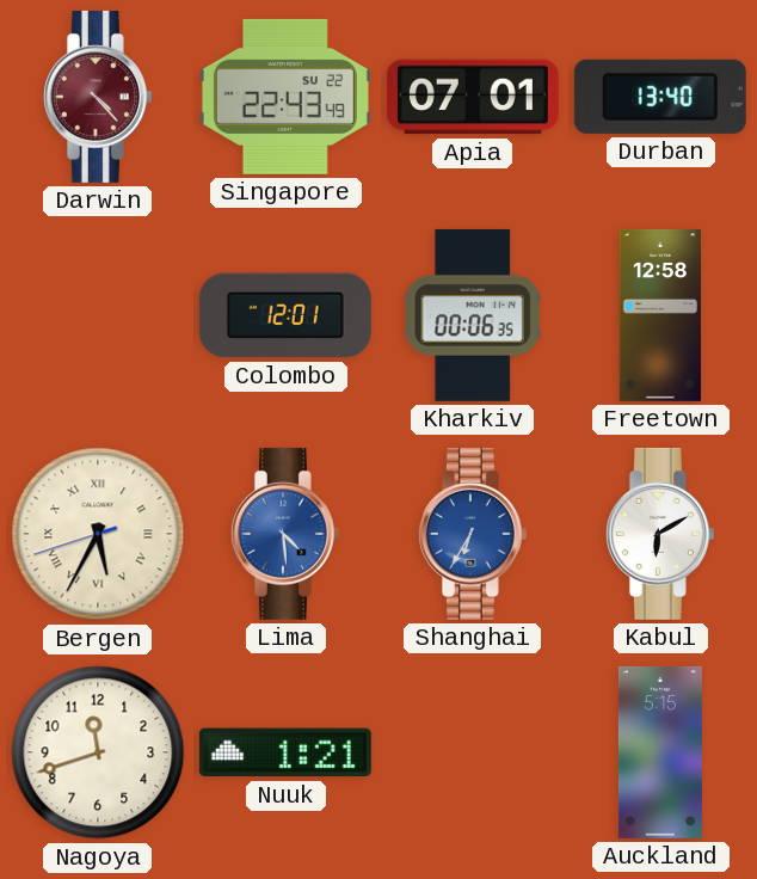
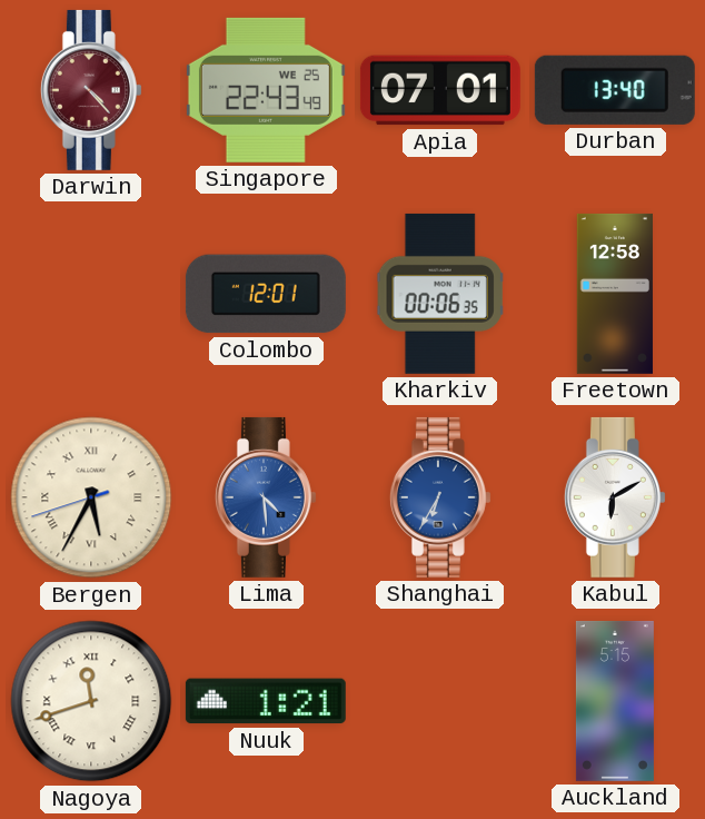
Singapore date: SU 22 -> WE 25
Nagoya numerals: Arabic -> Roman
